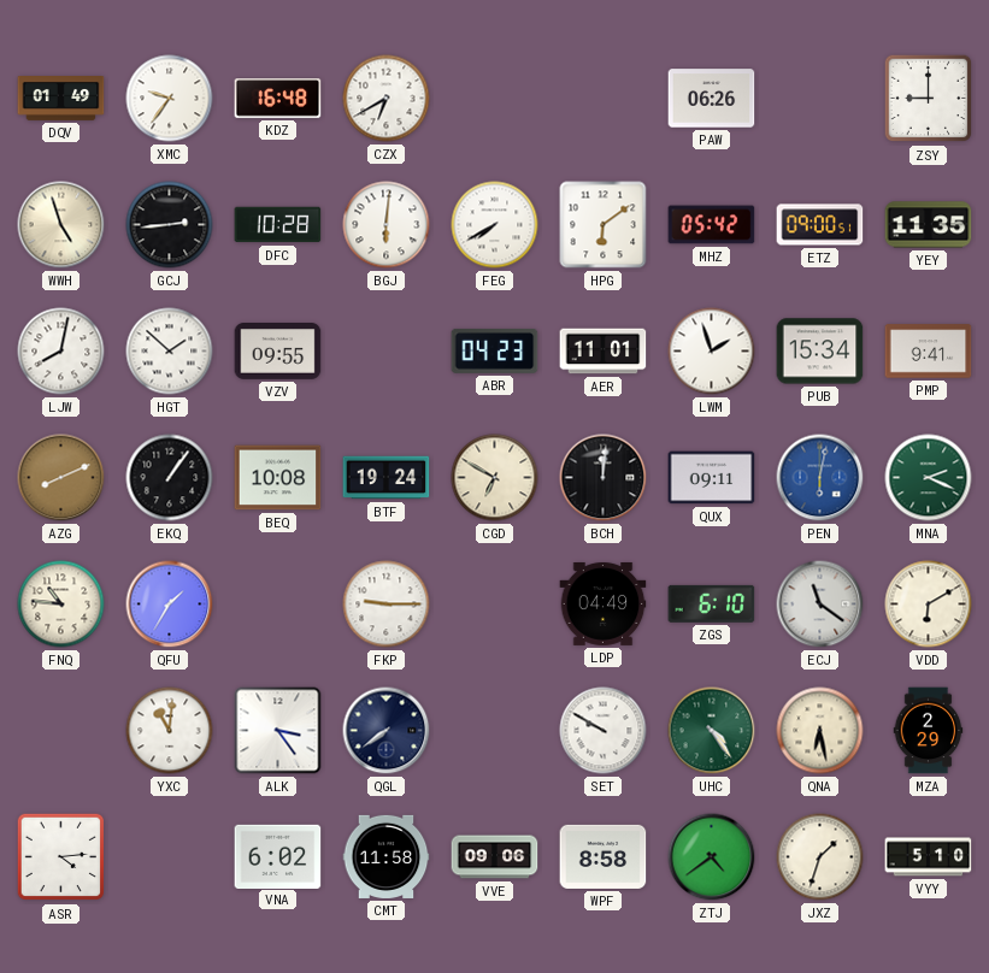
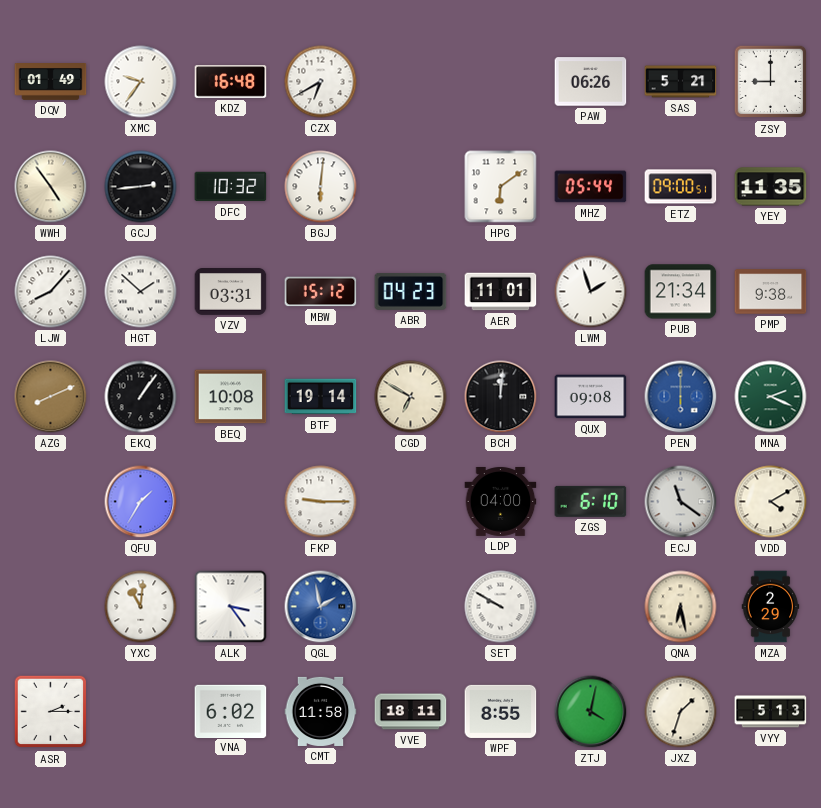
SAS: none -> 5:21
WWH: 4:57 -> 4:54
DFC: 10:28 -> 10:32
FEG: 7:40 -> none
MHZ: 05:42 -> 05:44
LJW: 8:02 -> 8:07
VZV: 09:55 -> 03:31
MBW: none -> 15:12
PUB: 15:34 -> 21:34
PMP: 9:41 -> 9:38
BTF: 19:24 -> 19:14
QUX: 09:11 -> 09:08
PEN: 6:02 -> 6:00
FNQ: 10:46 -> none
LDP: 04:49 -> 04:00
VDD: 6:10 -> 4:10
QGL: 7:39 -> 1:58
QGL dial: navy -> blue
UHC: 4:24 -> none
ASR: 4:14 -> 2:15
VVE: 09:06 -> 18:11
WPF: 8:58 -> 8:55
ZTJ: 4:39 -> 4:02
VYY: 5:10 -> 5:13
